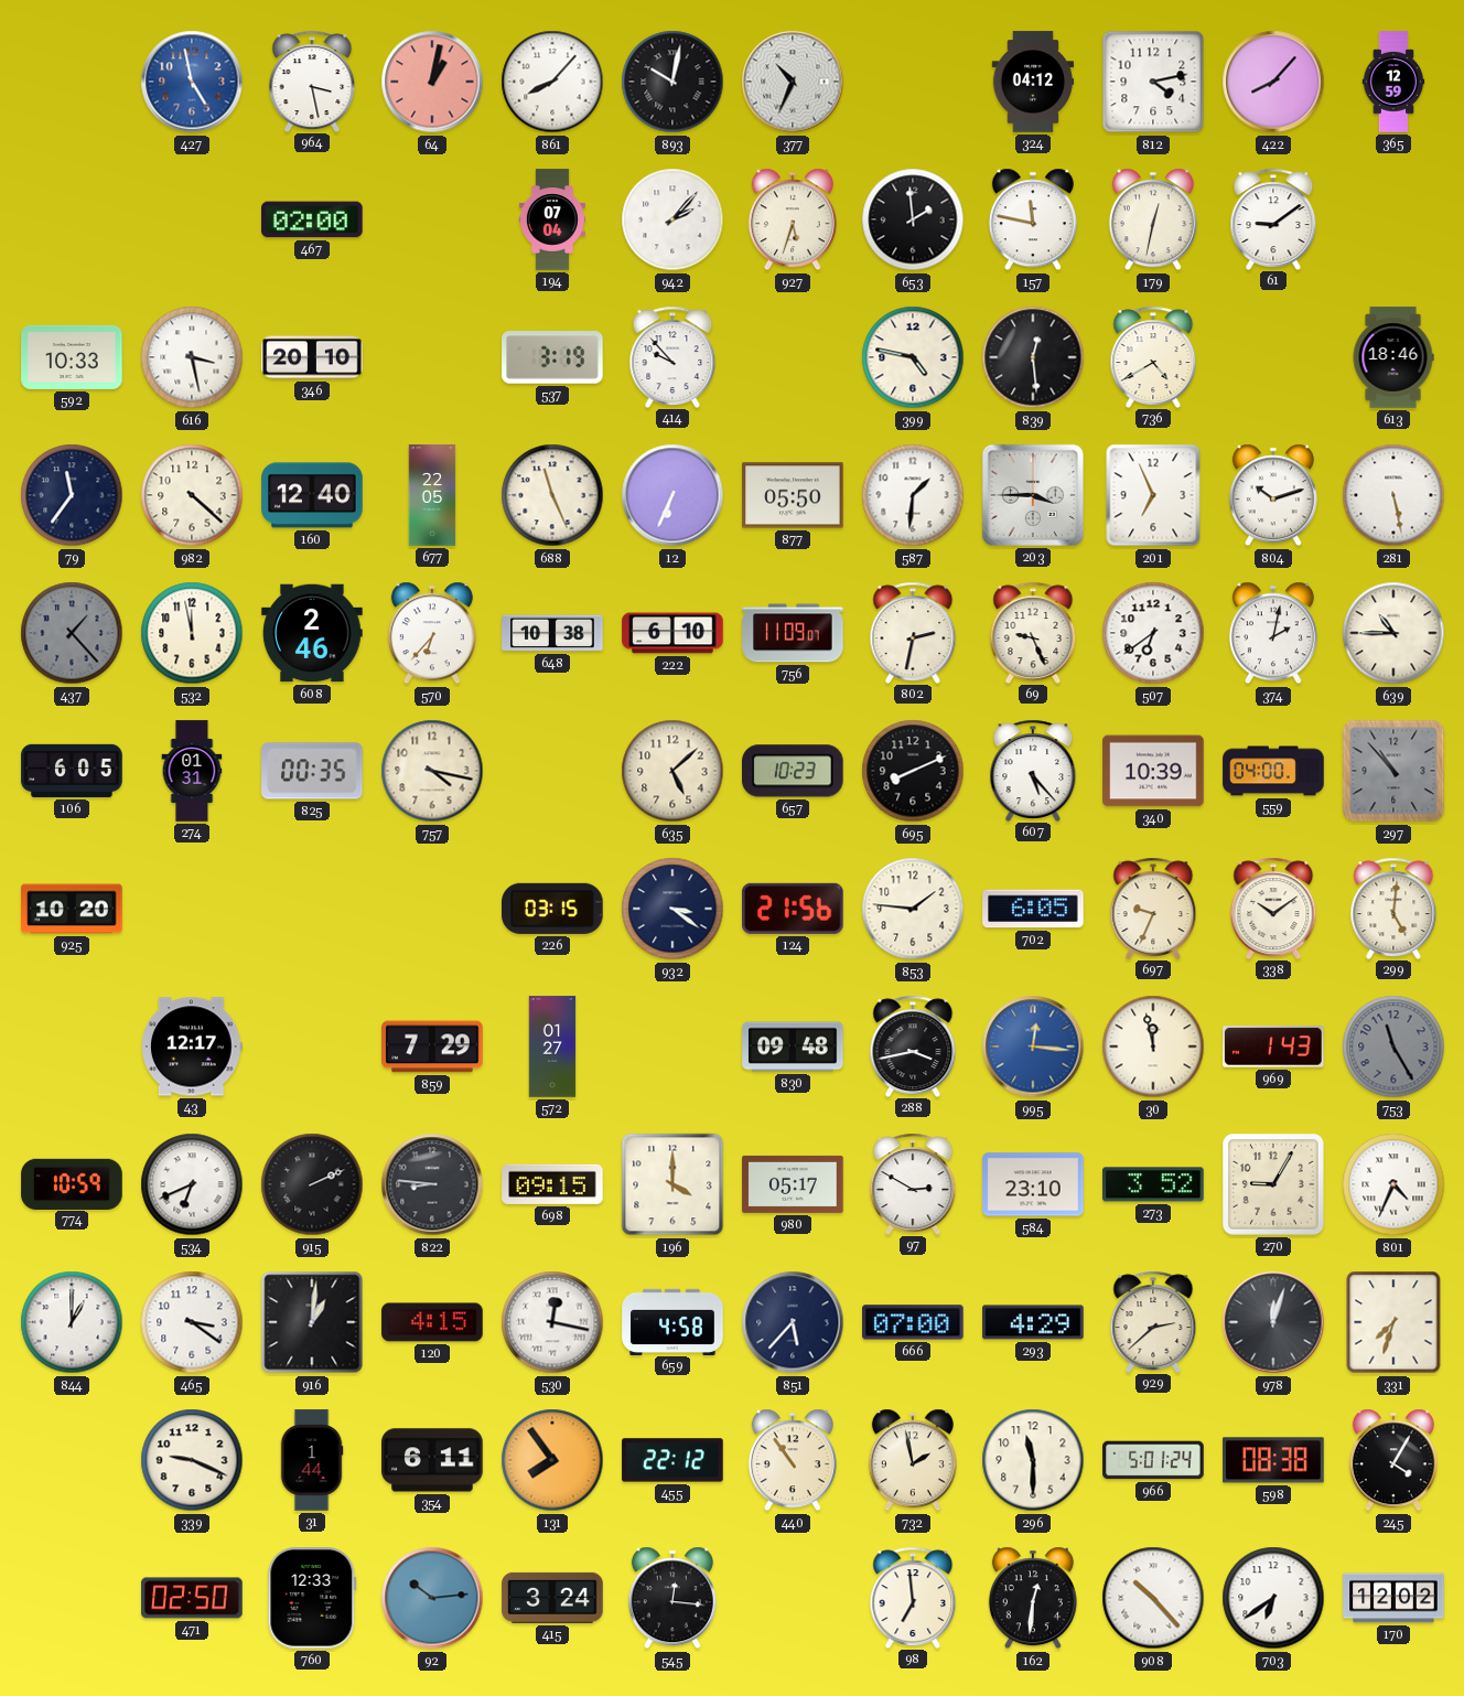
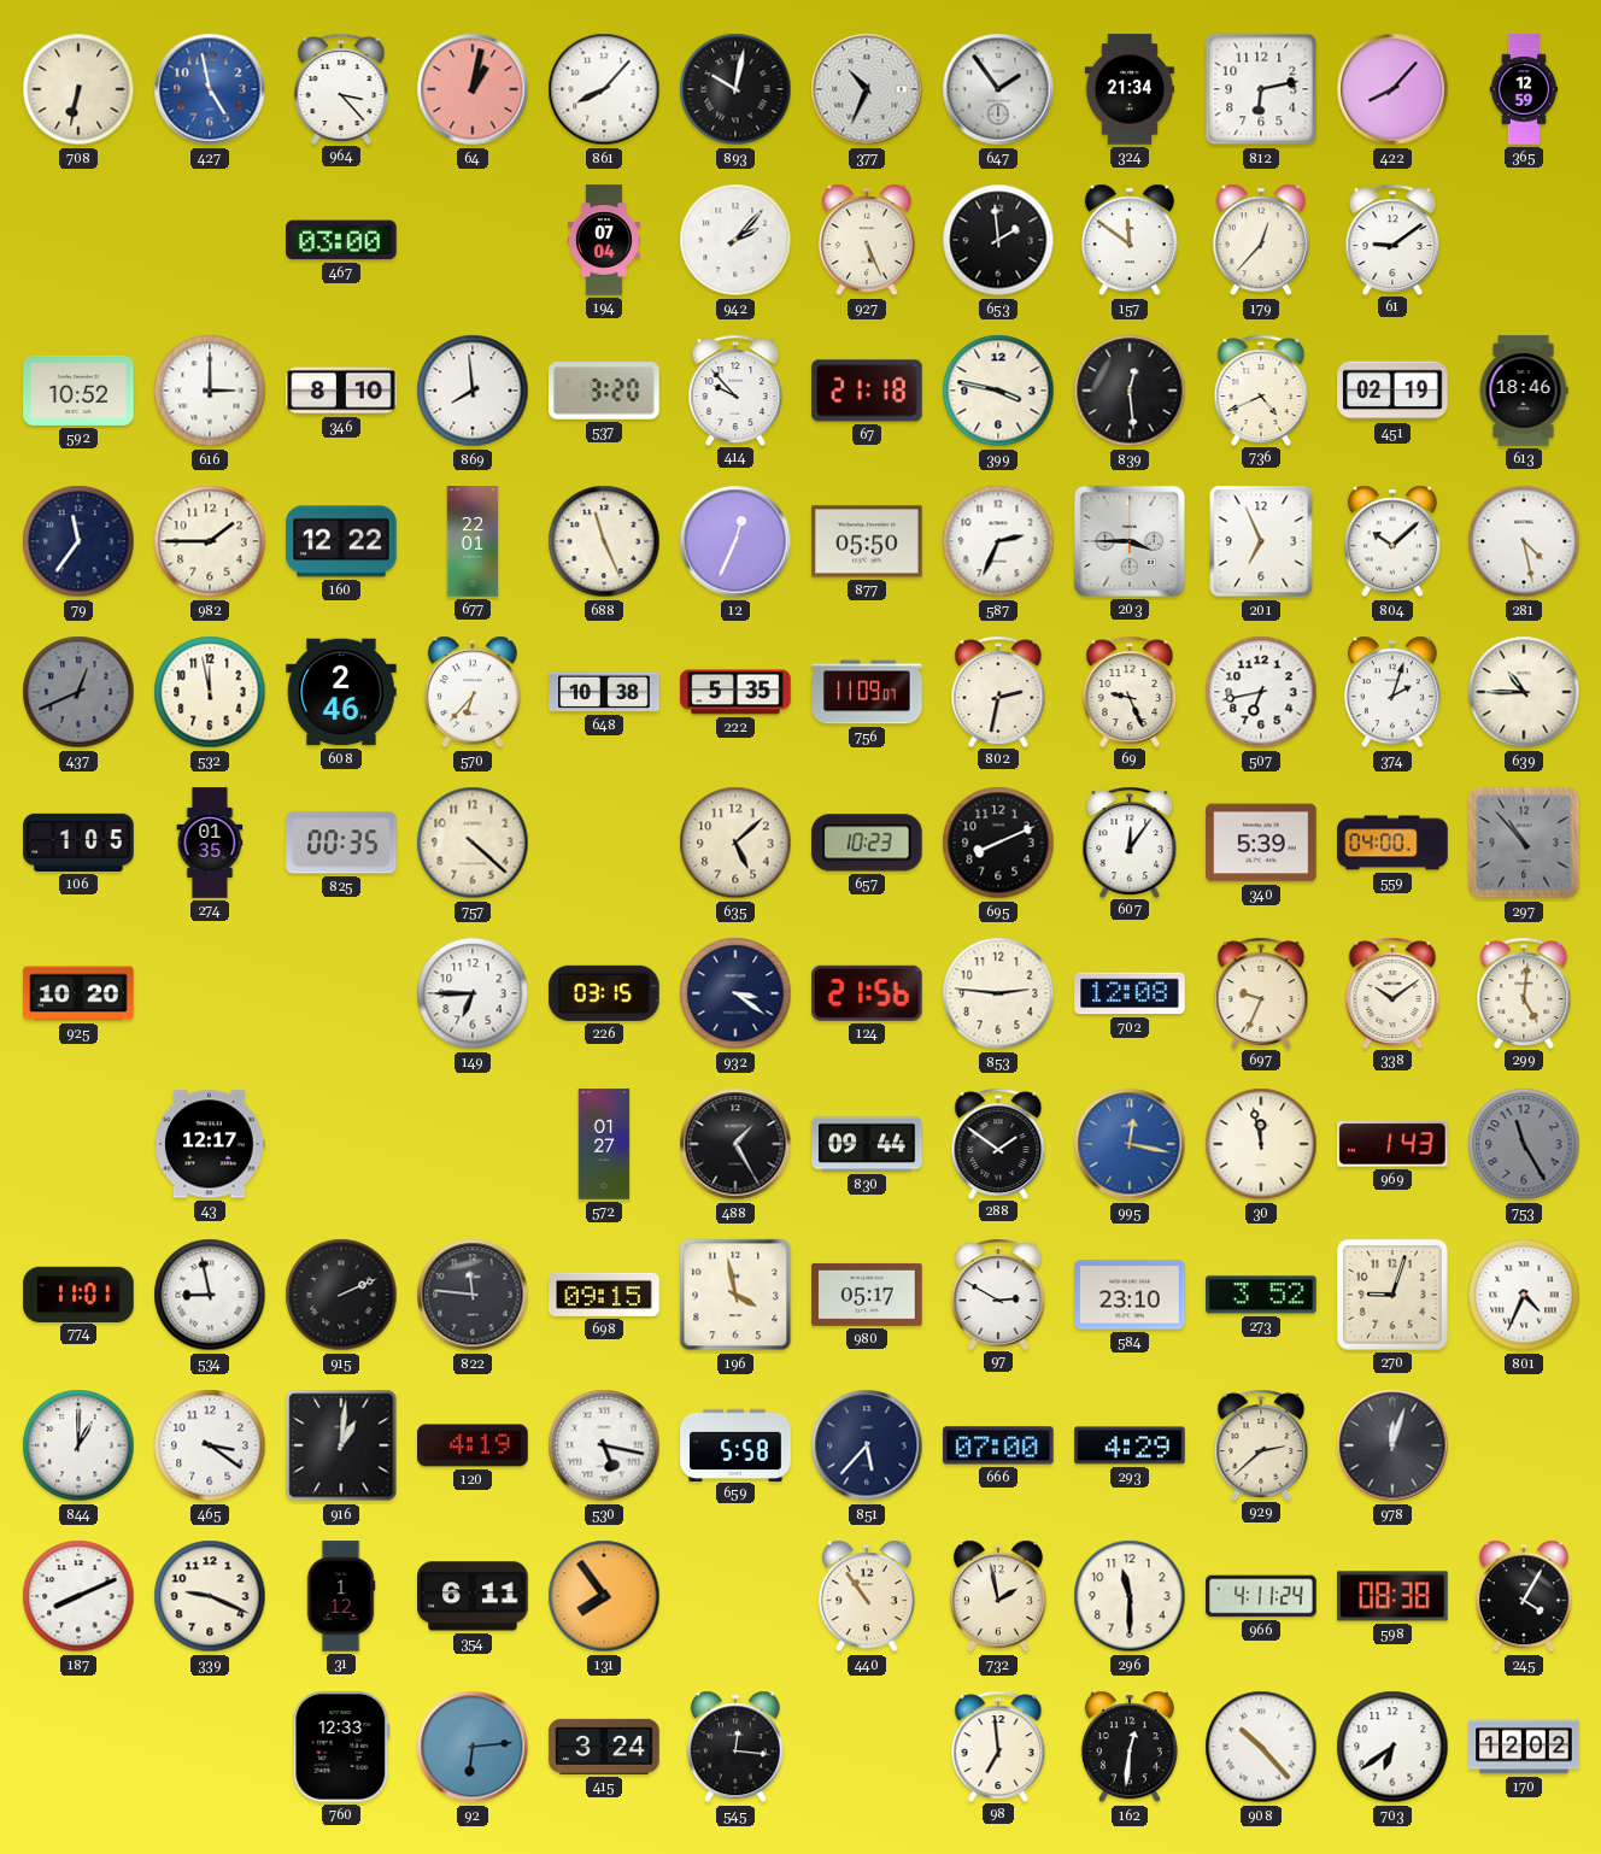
708: none -> 6:32
964: 3:28 -> 3:23
647: none -> 1:54
324: 04:12 -> 21:34
812: 4:13 -> 6:13
467: 02:00 -> 03:00
927: 5:33 -> 5:26
157: 11:47 -> 11:51
179: 12:32 -> 12:37
592: 10:33 -> 10:52
616: 3:28 -> 3:00
346: 20:10 -> 8:10
869: none -> 7:59
537: 3:19 -> 3:20
67: none -> 21:18
399: 4:47 -> 3:47
736: 4:40 -> 4:41
451: none -> 02:19
982: 4:22 -> 1:45
160: 12:40 -> 12:22
677: 22:05 -> 22:01
12: 6:34 -> 12:34
587: 1:31 -> 2:34
804: 10:12 -> 10:08
281: 5:28 -> 4:28
437: 1:23 -> 12:41
222: 6:10 -> 5:35
507: 6:39 -> 6:43
374: 2:02 -> 2:03
106: 6:05 -> 1:05
274: 01:31 -> 01:35
757: 4:17 -> 4:22
607: 5:23 -> 12:06
340: 10:39 -> 5:39
149: none -> 6:45
853: 1:46 -> 2:46
702: 6:05 -> 12:08
859: 7:29 -> none
488: none -> 1:25
830: 09:48 -> 09:44
288: 3:43 -> 1:51
995: 12:16 -> 12:17
774: 10:59 -> 11:01
534: 6:41 -> 8:58
822: 8:46 -> 11:46
196: 4:00 -> 3:58
270: 9:05 -> 9:03
120: 4:15 -> 4:19
530: 12:17 -> 5:17
659: 4:58 -> 5:58
331: 7:33 -> none
187: none -> 8:11
31: 1:44 -> 1:12
455: 22:12 -> none
966: 5:01 -> 4:11
471: 02:50 -> none
92: 10:14 -> 6:14
